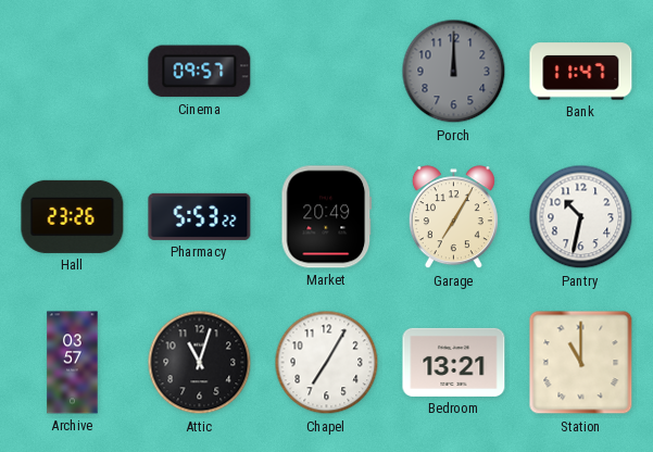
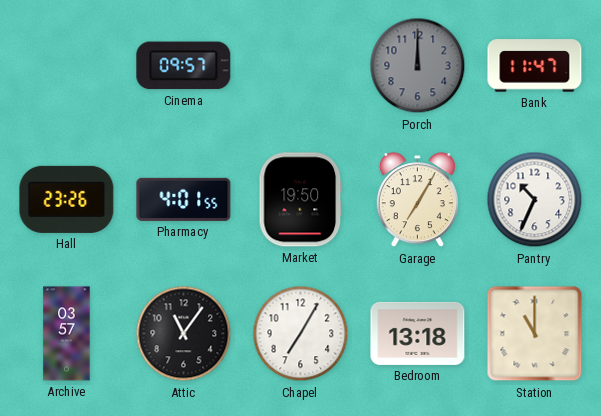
Pharmacy: 5:53 -> 4:01
Market: 20:49 -> 19:50
Pantry: 10:32 -> 10:34
Attic: 11:03 -> 11:06
Bedroom: 13:21 -> 13:18
